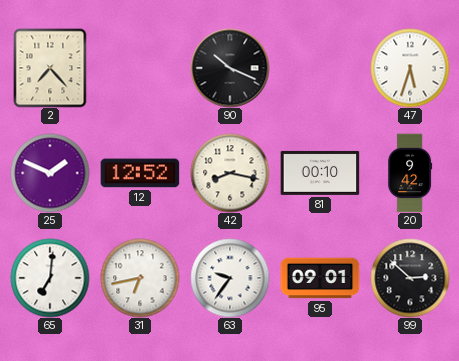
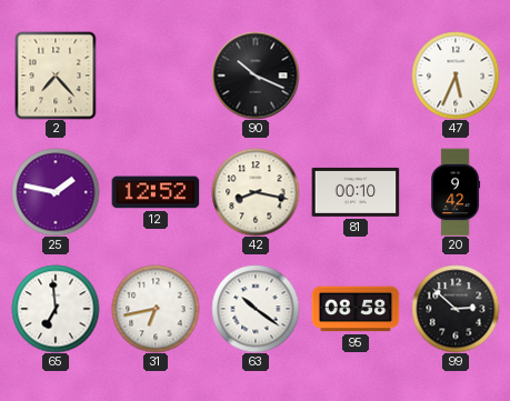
47: 5:33 -> 5:34
25: 1:49 -> 1:47
65: 7:01 -> 6:59
63: 9:36 -> 10:21
95: 09:01 -> 08:58
